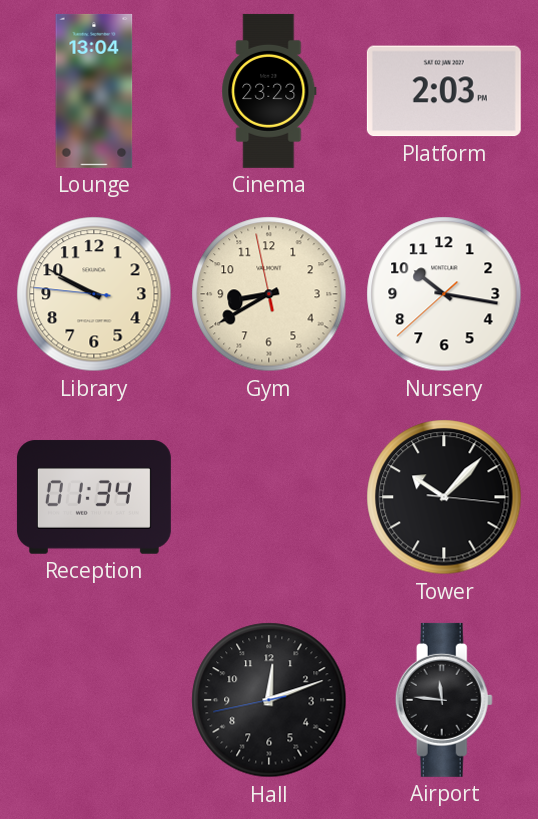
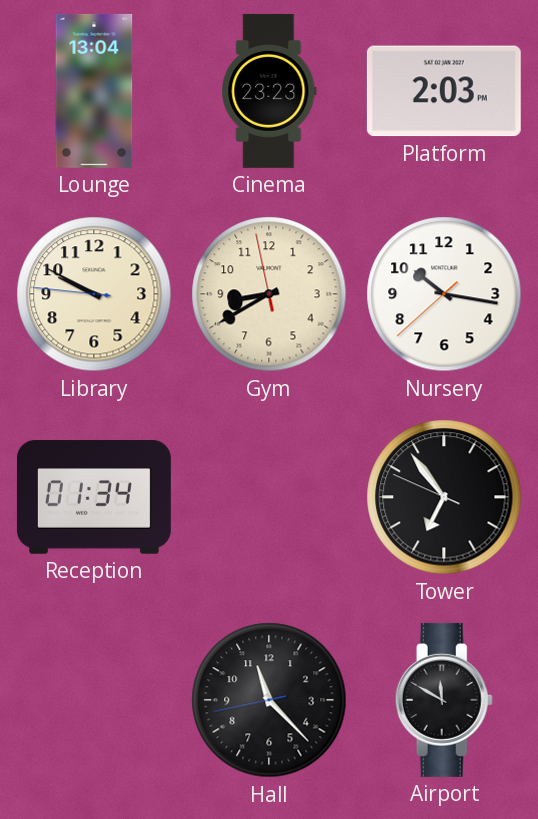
Tower: 10:07 -> 6:53
Hall: 12:11 -> 11:22
Airport: 11:46 -> 11:50
